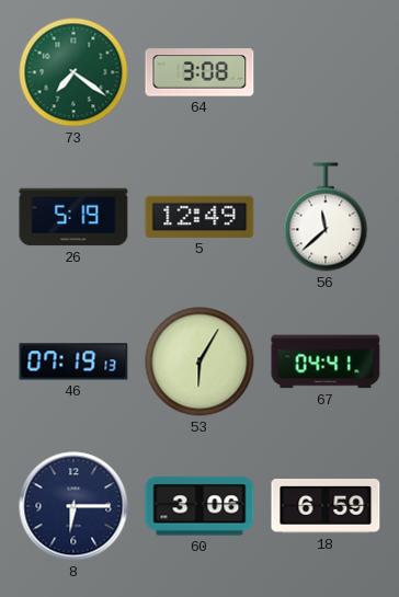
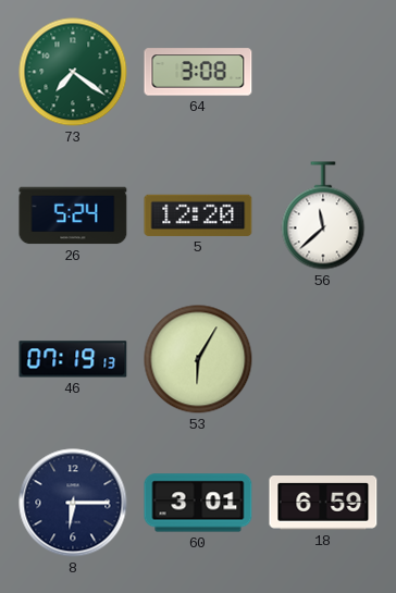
26: 5:19 -> 5:24
5: 12:49 -> 12:20
67: 04:41 -> none
60: 3:06 -> 3:01
